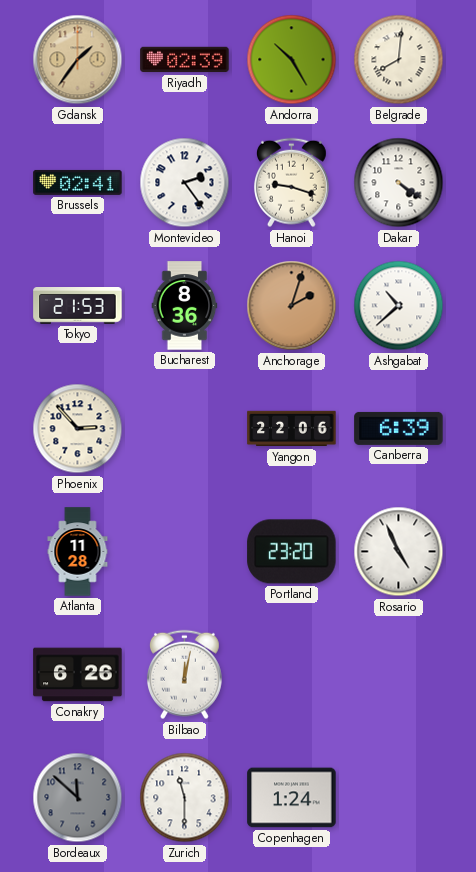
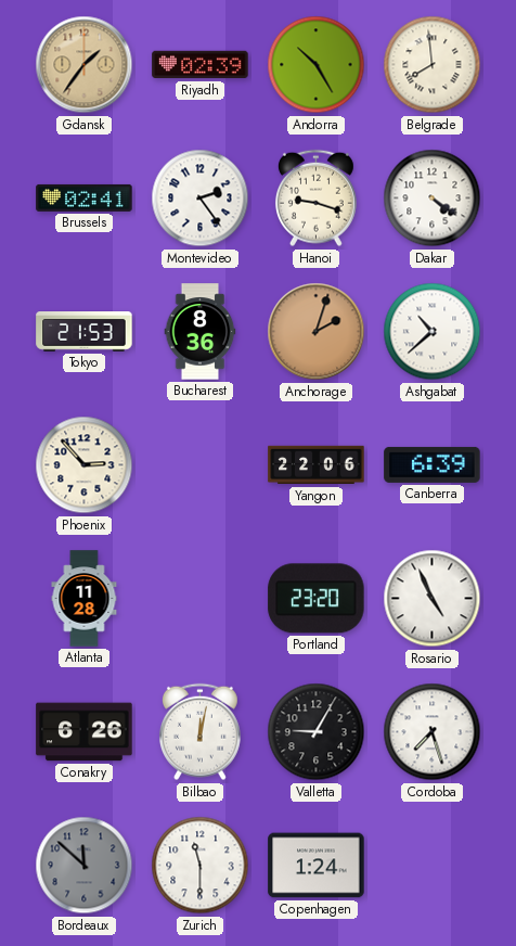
Belgrade: 8:01 -> 7:59
Valletta: none -> 9:05
Cordoba: none -> 7:27
